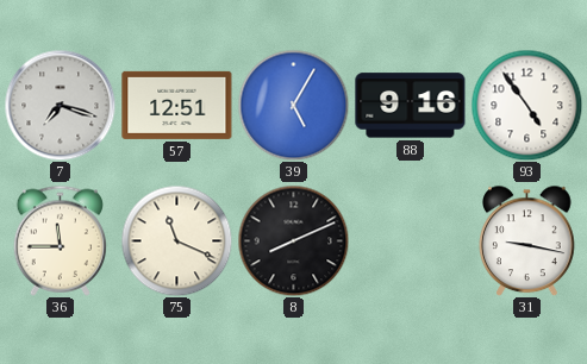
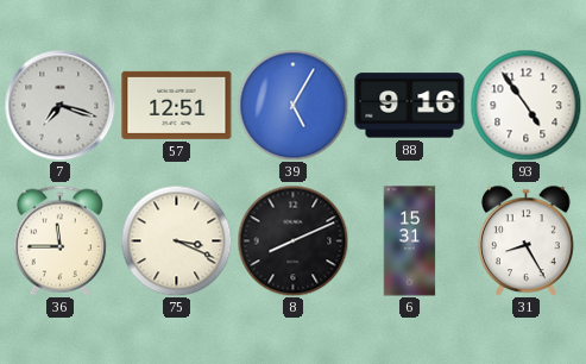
75: 11:19 -> 3:19
6: none -> 15:31
31: 9:17 -> 8:25
